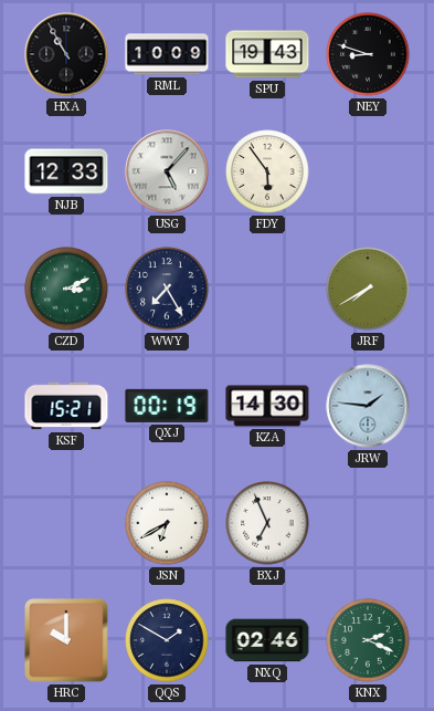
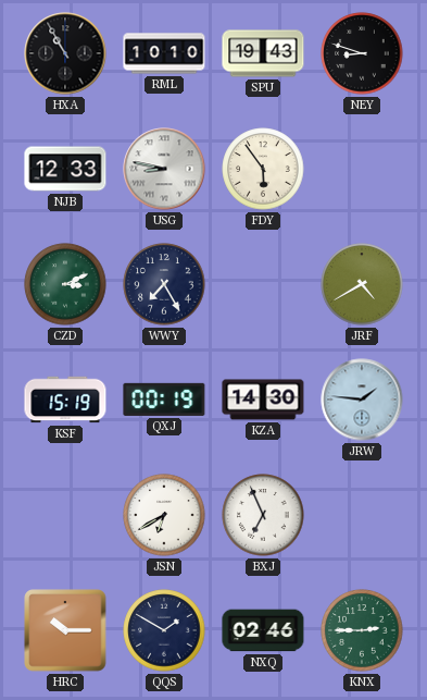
RML: 10:09 -> 10:10
USG: 5:07 -> 8:47
JRF: 7:40 -> 4:40
KSF: 15:21 -> 15:19
HRC: 10:00 -> 10:15
KNX: 2:19 -> 2:45
